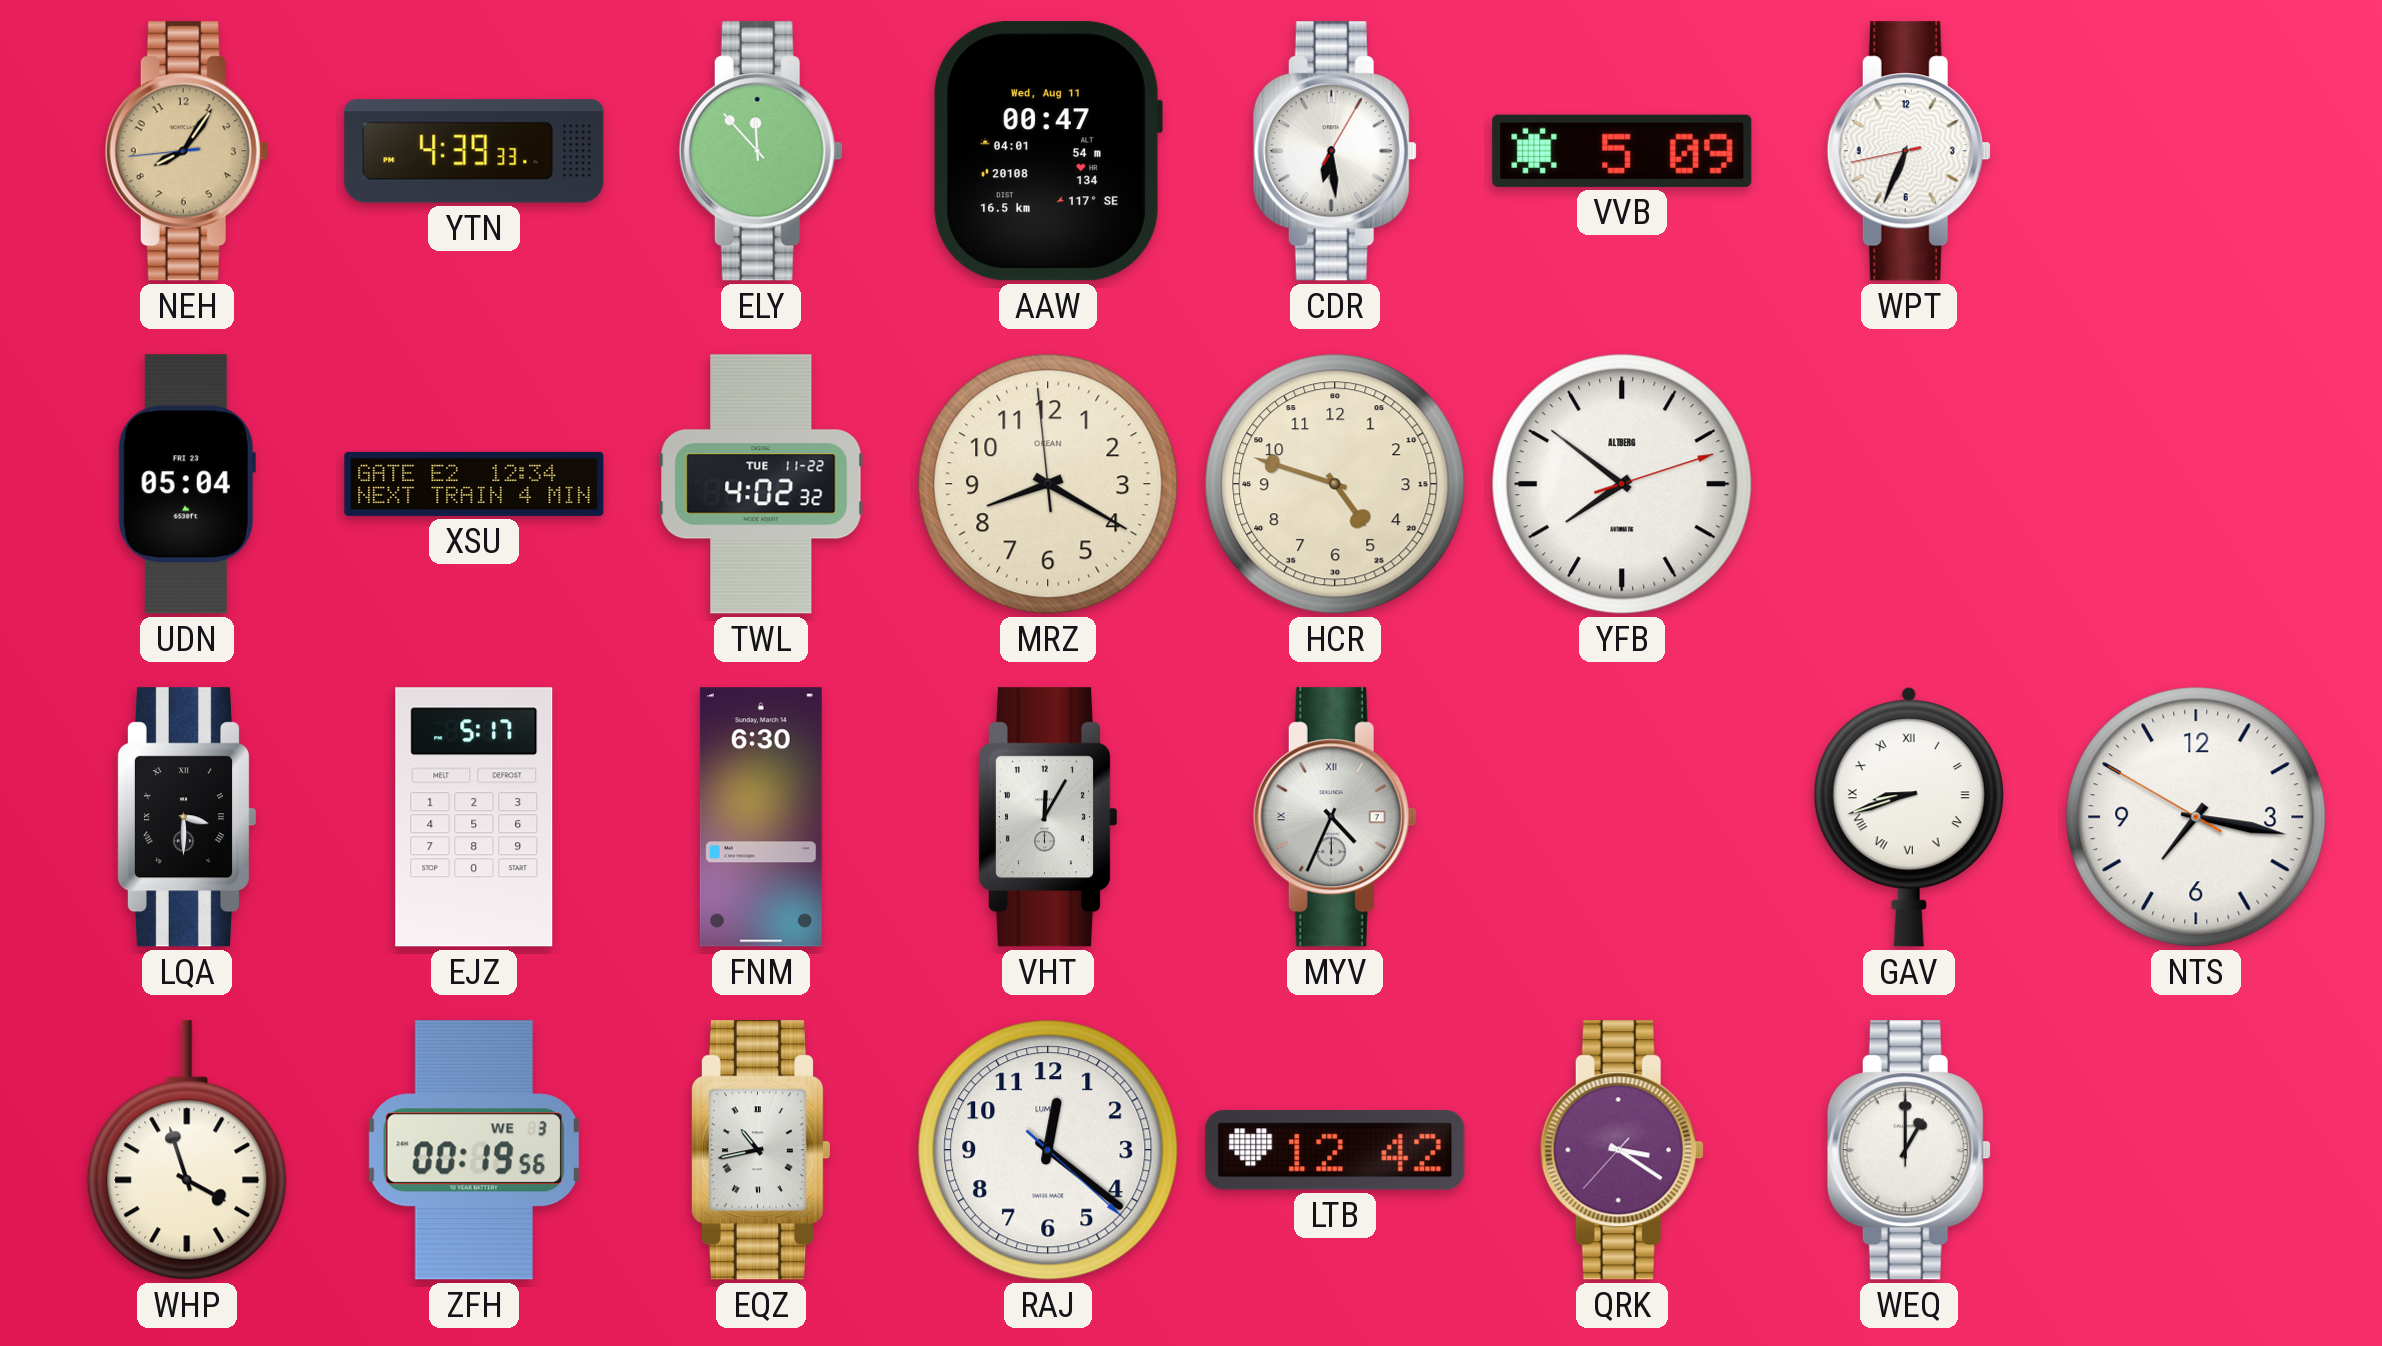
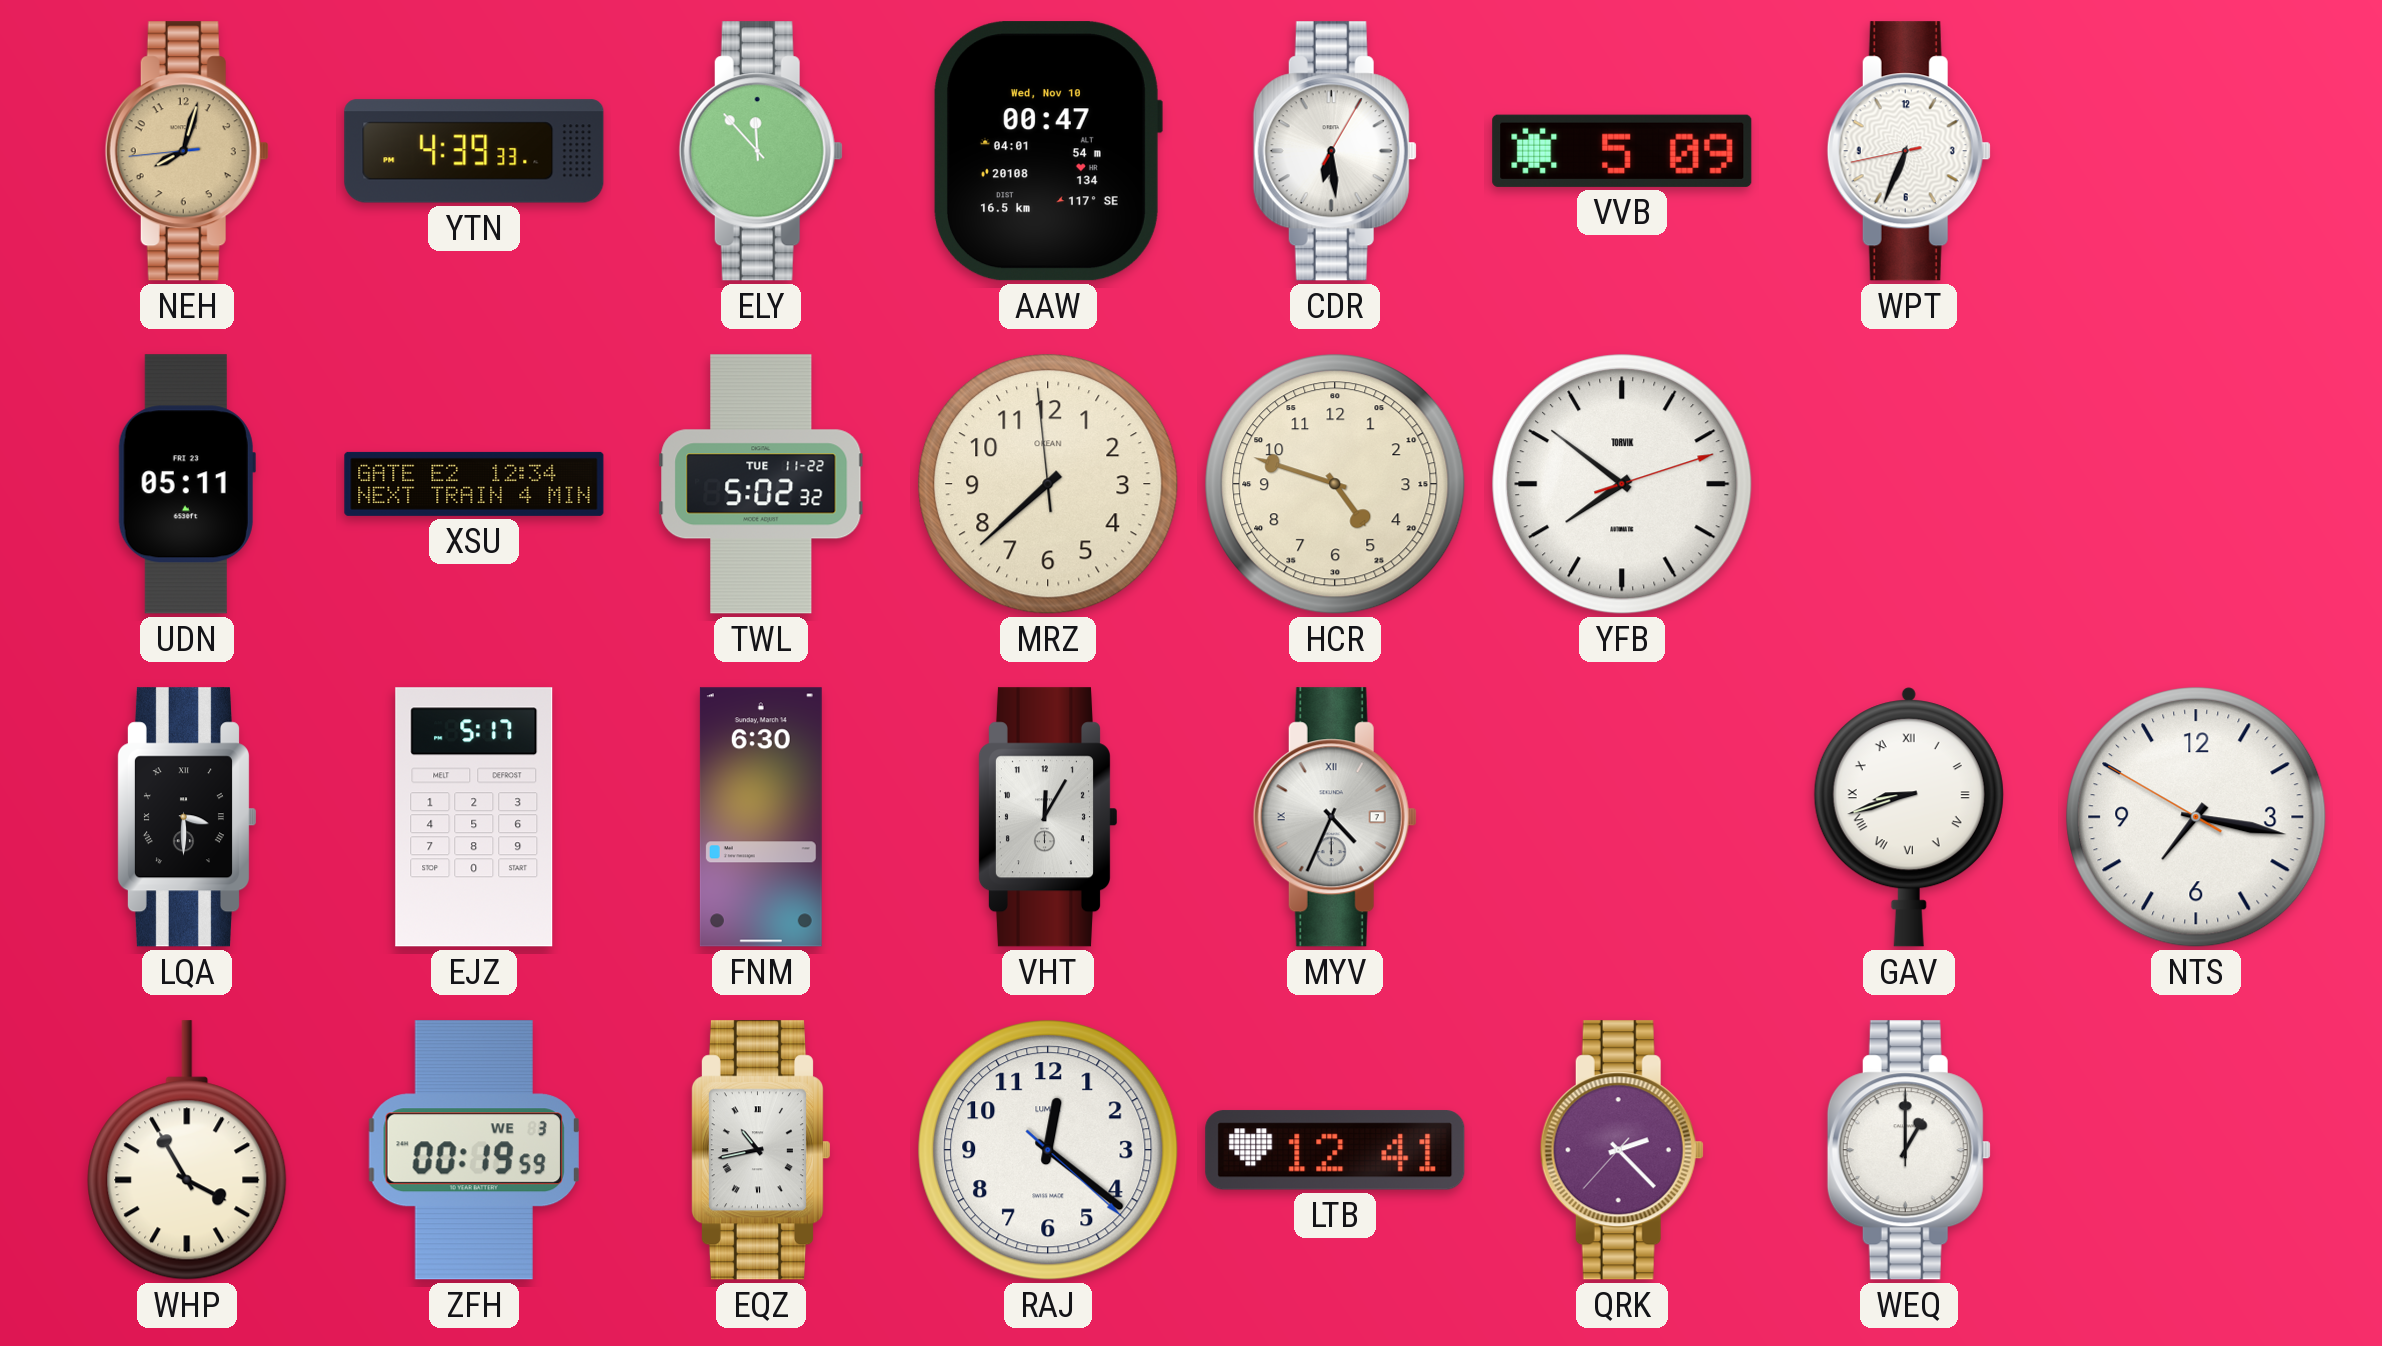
NEH: 8:05 -> 8:02
AAW date: Wed, Aug 11 -> Wed, Nov 10
UDN: 05:04 -> 05:11
TWL: 4:02 -> 5:02
MRZ: 8:19 -> 7:37
YFB brand: ALTBERG -> TORVIK
WHP: 3:57 -> 3:55
ZFH: 00:19:56 -> 00:19:59
LTB: 12:42 -> 12:41
QRK: 3:20 -> 2:22
